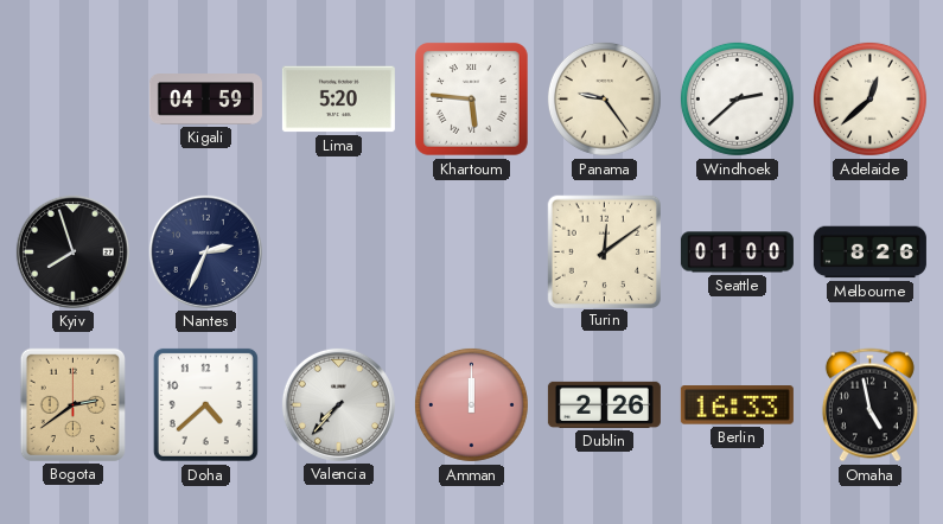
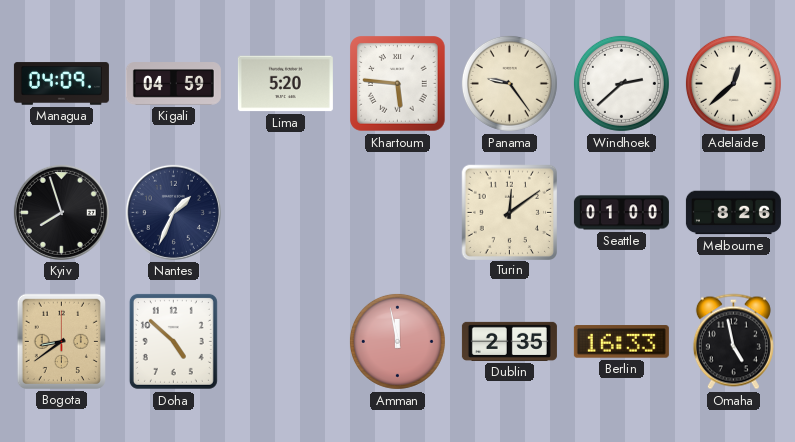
Managua: none -> 04:09
Nantes: 2:34 -> 1:34
Bogota: 2:39 -> 8:39
Doha: 4:38 -> 4:52
Valencia: 7:37 -> none
Amman: 12:00 -> 11:58
Dublin: 2:26 -> 2:35
